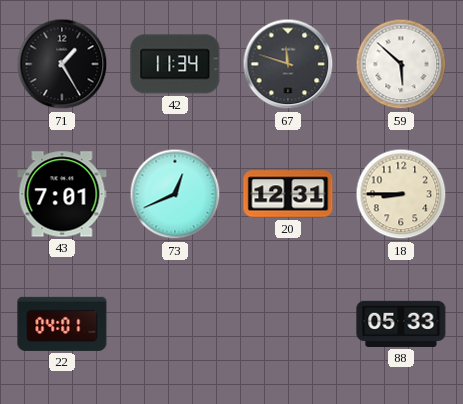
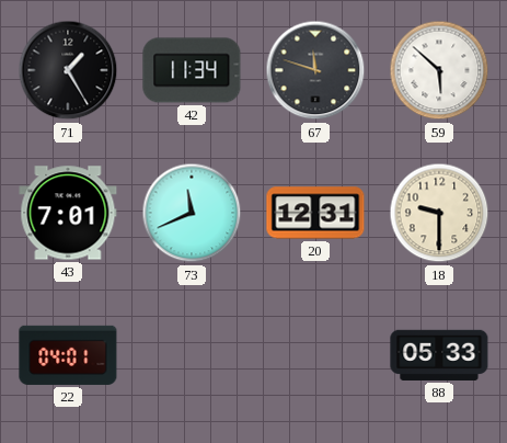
73: 12:41 -> 11:41
18: 8:45 -> 9:30
